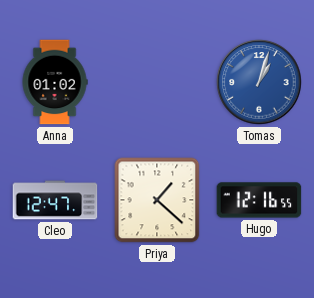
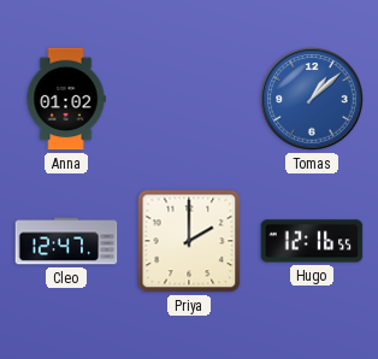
Tomas: 1:03 -> 1:08
Priya: 1:22 -> 2:00
